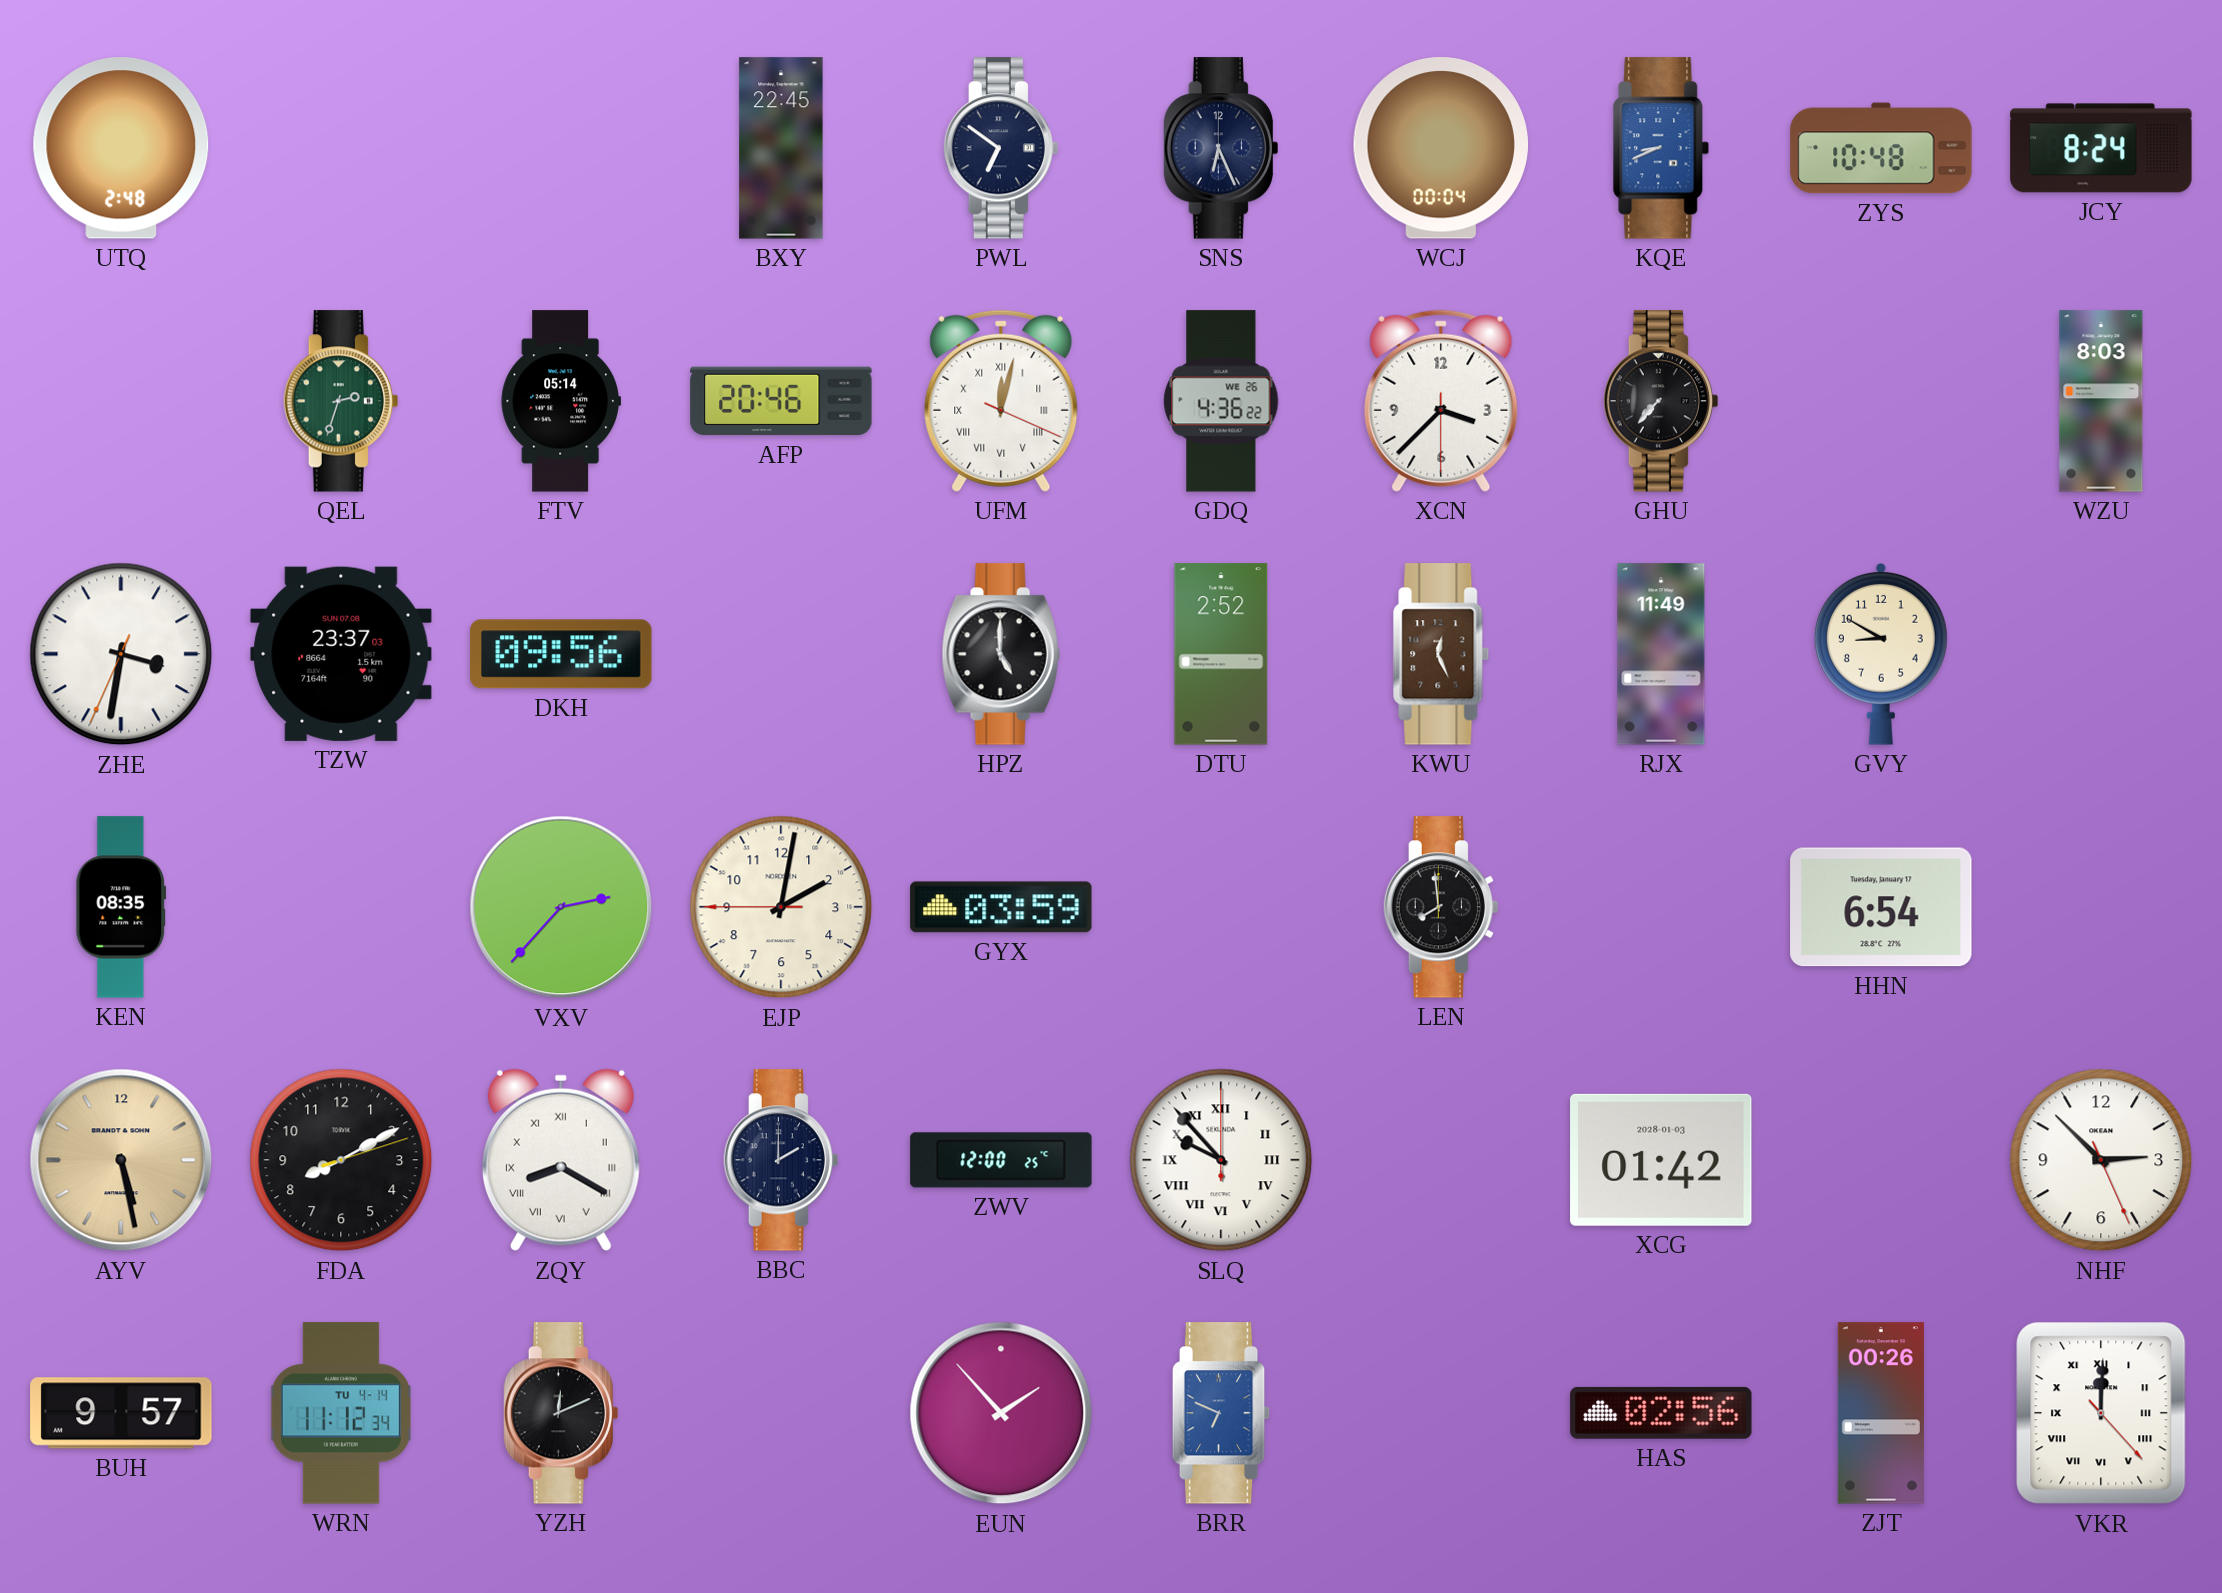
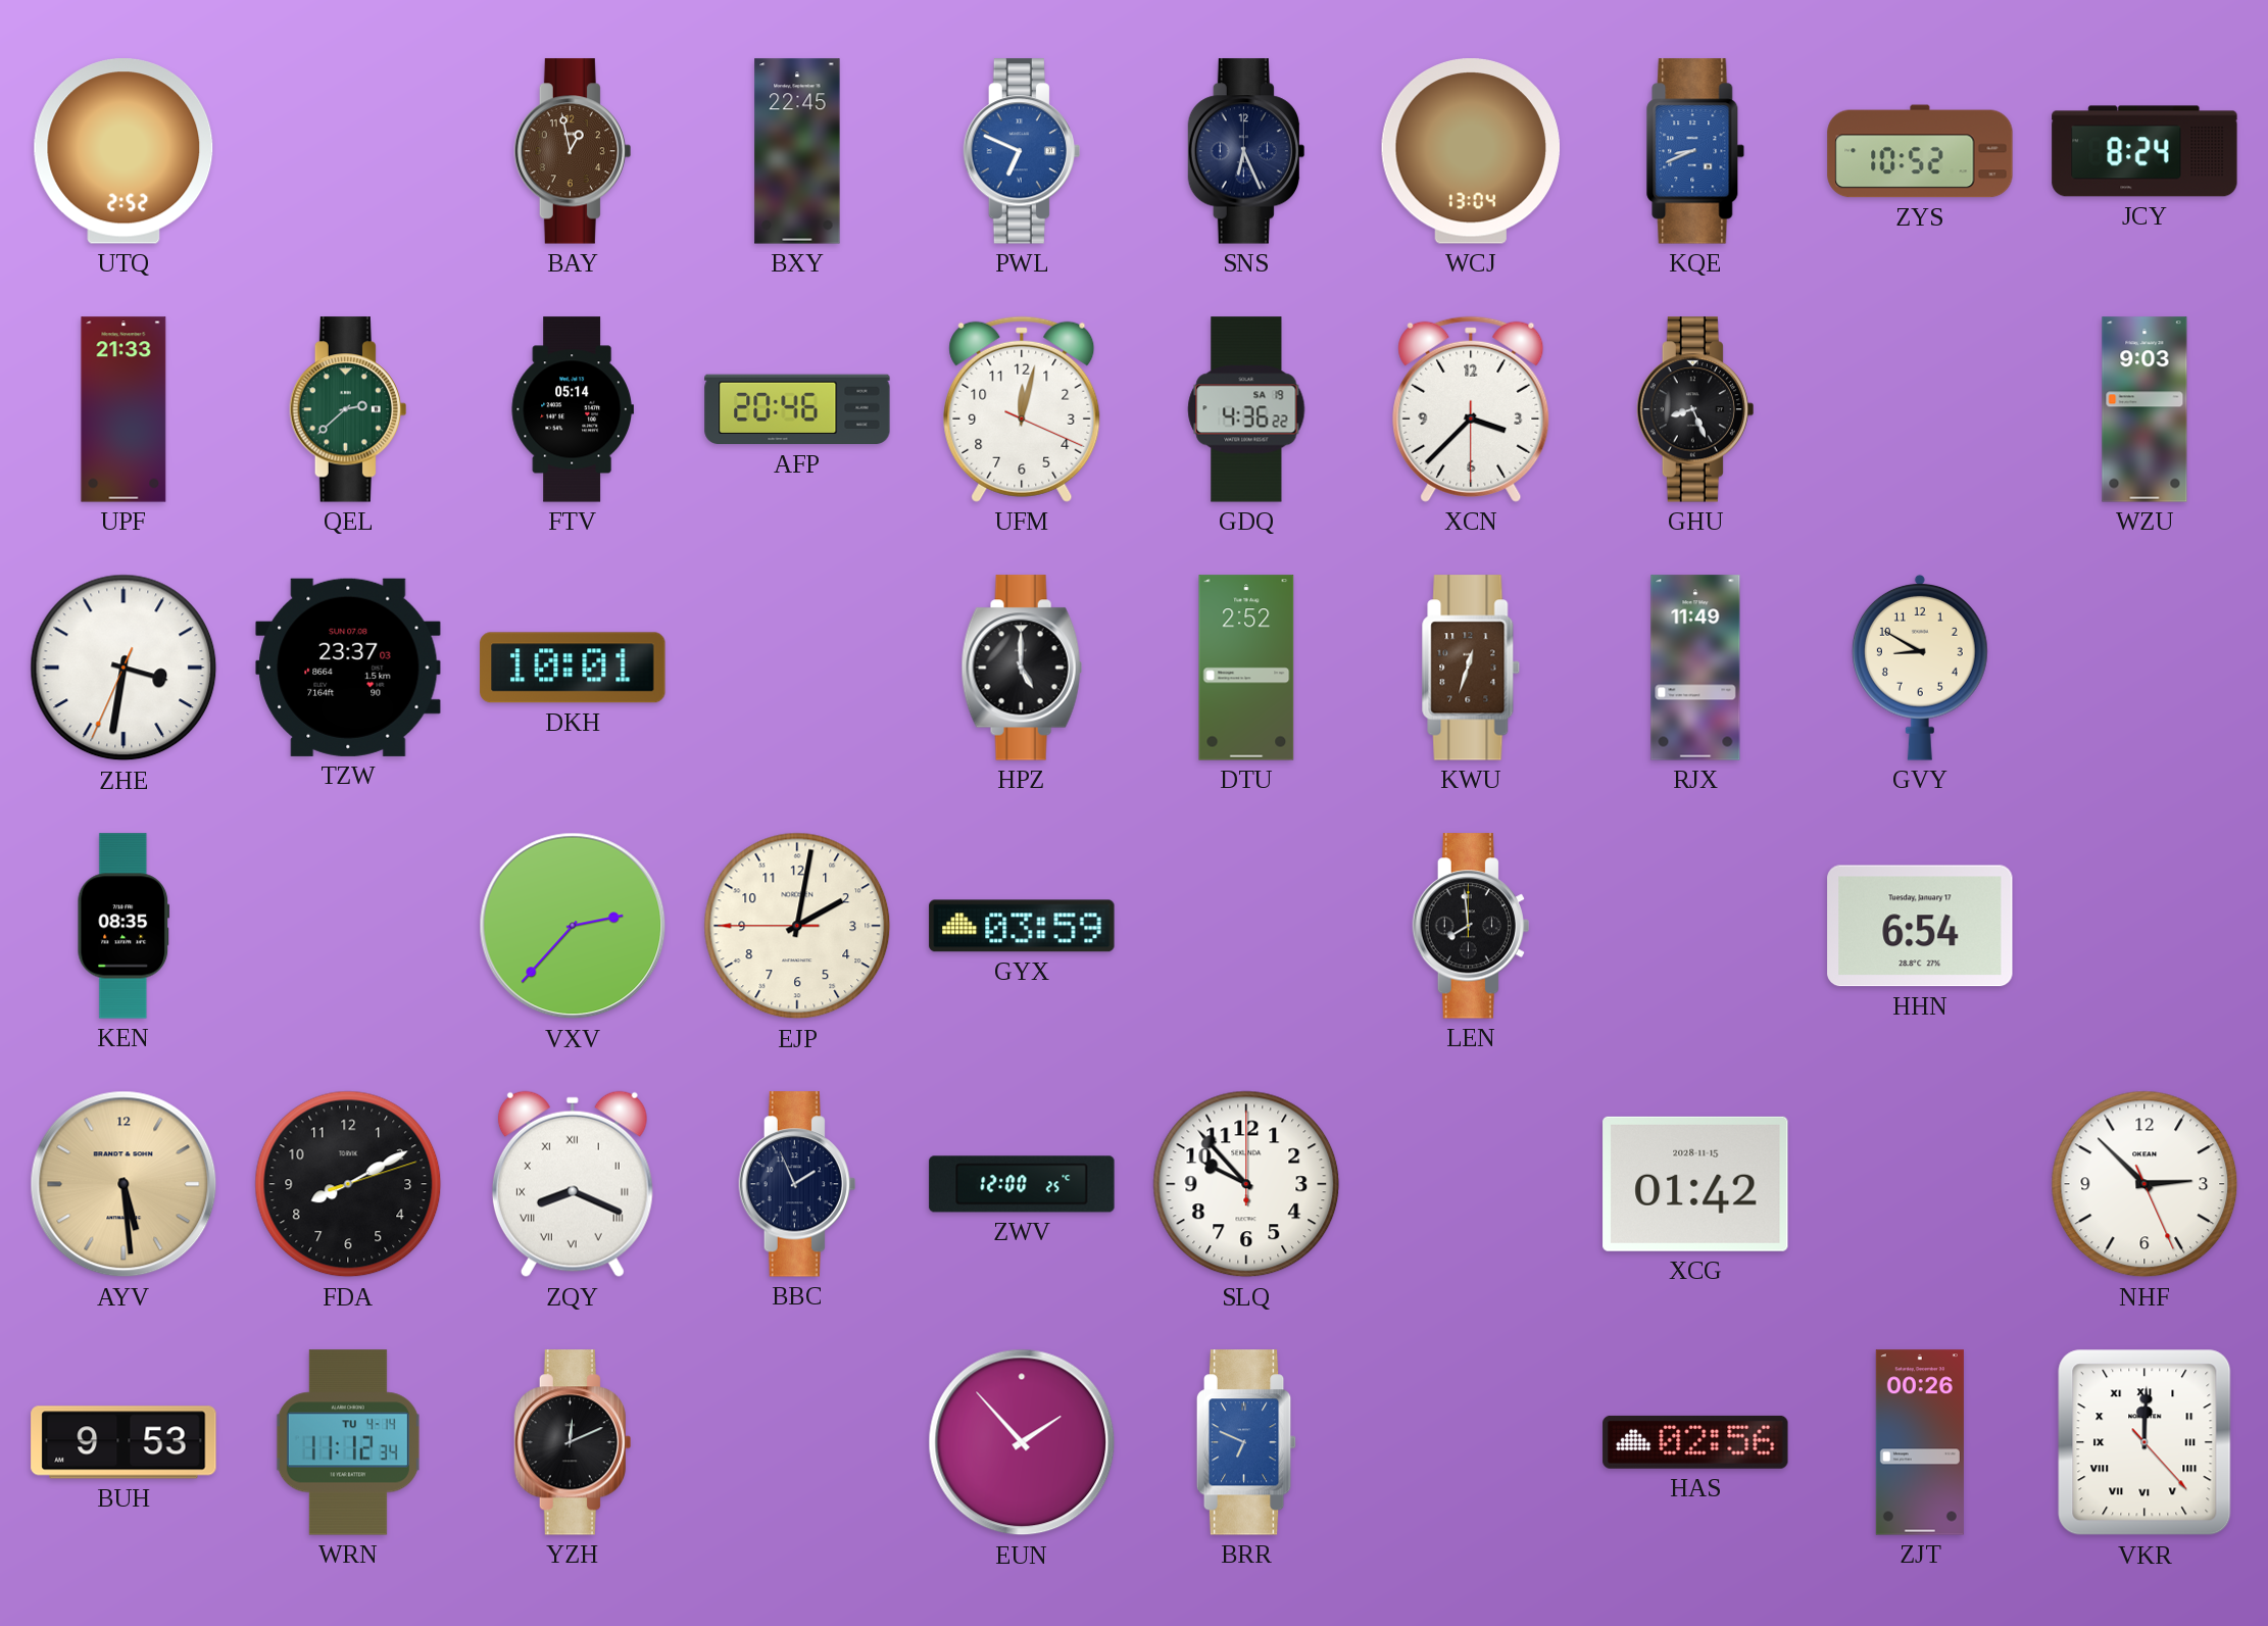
UTQ: 2:48 -> 2:52
BAY: none -> 12:58
PWL: 6:51 -> 6:49
PWL dial: navy -> blue
WCJ: 00:04 -> 13:04
ZYS: 10:48 -> 10:52
UPF: none -> 21:33
QEL: 2:33 -> 2:38
UFM numerals: Roman -> Arabic
GDQ date: WE 26 -> SA 19
GHU: 7:37 -> 8:26
WZU: 8:03 -> 9:03
DKH: 09:56 -> 10:01
KWU: 12:26 -> 12:33
AYV: 5:28 -> 5:29
ZQY: 8:20 -> 8:19
BBC: 2:00 -> 1:56
SLQ numerals: Roman -> Arabic
XCG date: 2028-01-03 -> 2028-11-15
BUH: 9:57 -> 9:53
